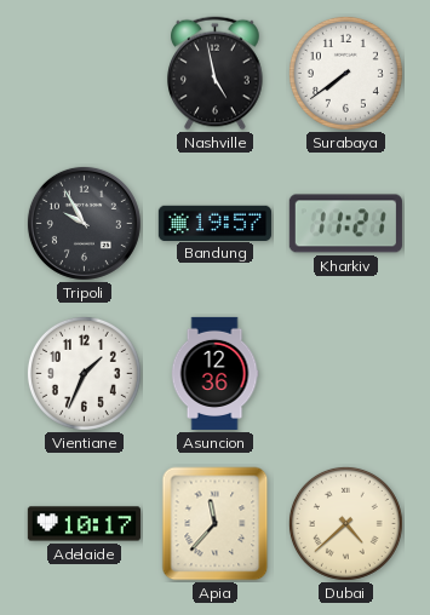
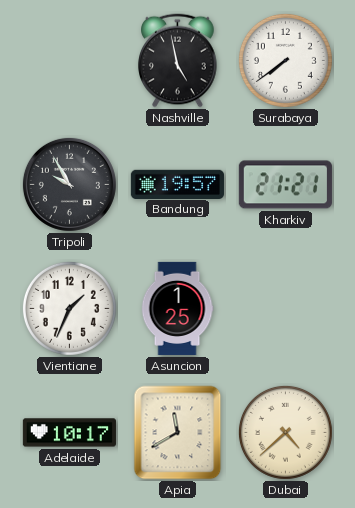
Kharkiv: 11:21 -> 21:21
Asuncion: 12:36 -> 1:25
Apia: 11:37 -> 11:40
